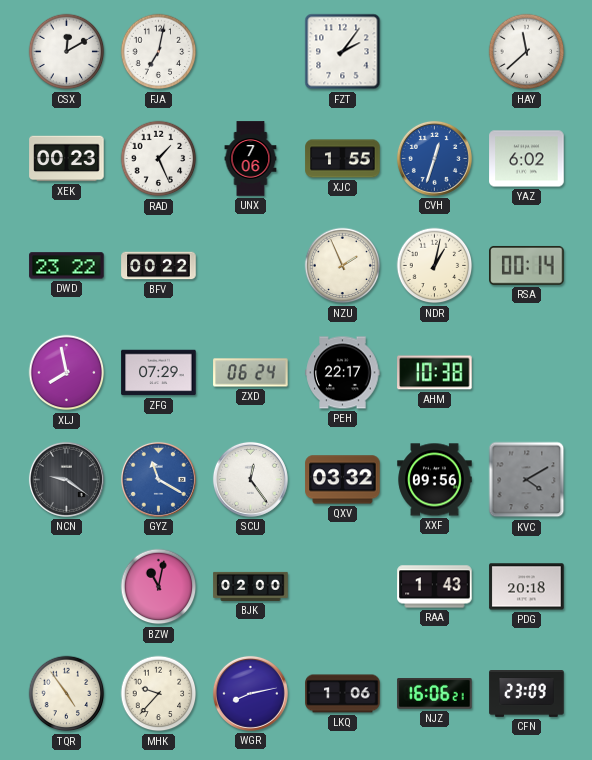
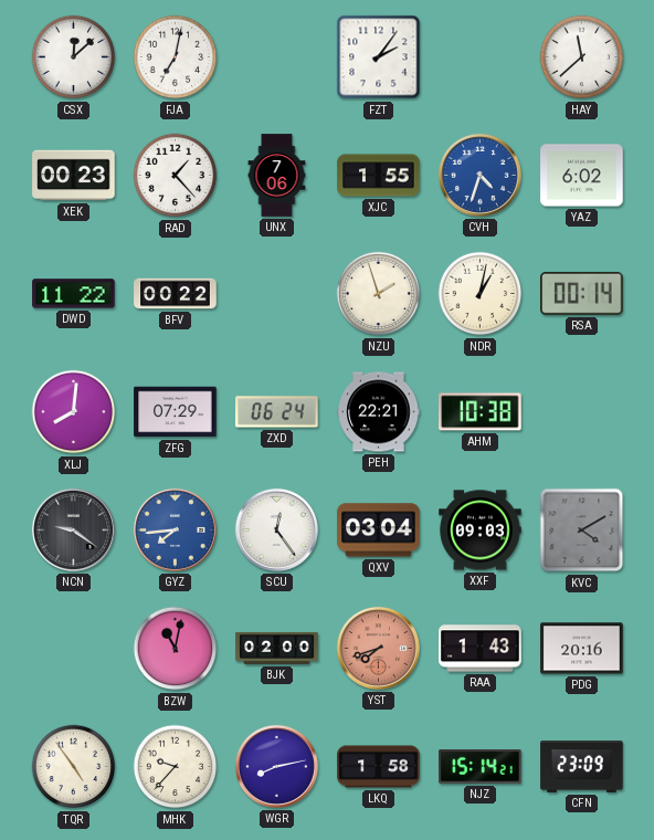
CSX: 12:10 -> 12:08
RAD: 1:26 -> 1:23
CVH: 12:33 -> 4:33
DWD: 23:22 -> 11:22
NZU: 1:56 -> 1:57
XLJ: 7:58 -> 8:01
PEH: 22:17 -> 22:21
GYZ: 11:20 -> 7:44
QXV: 03:32 -> 03:04
XXF: 09:56 -> 09:03
YST: none -> 7:42
PDG: 20:18 -> 20:16
LKQ: 1:06 -> 1:58
NJZ: 16:06 -> 15:14
